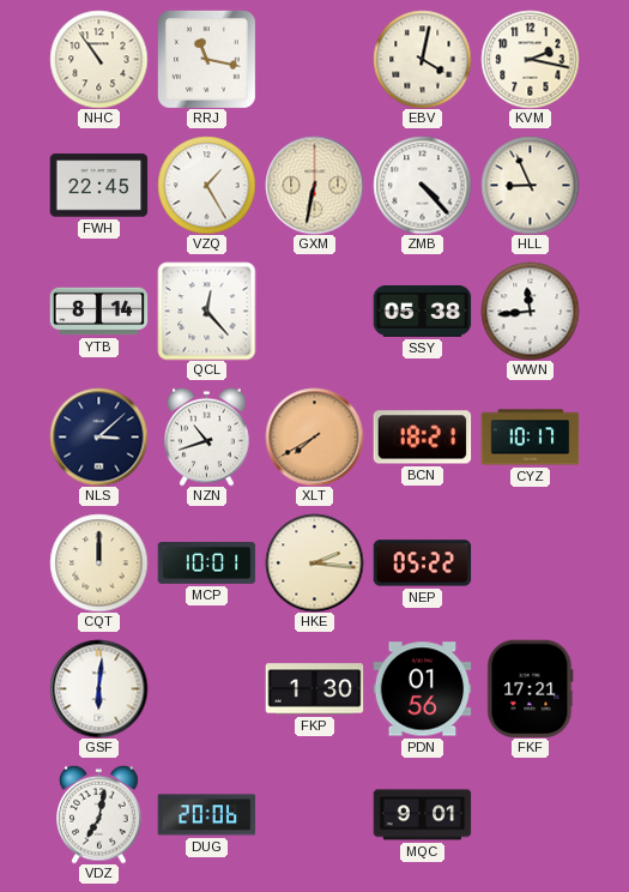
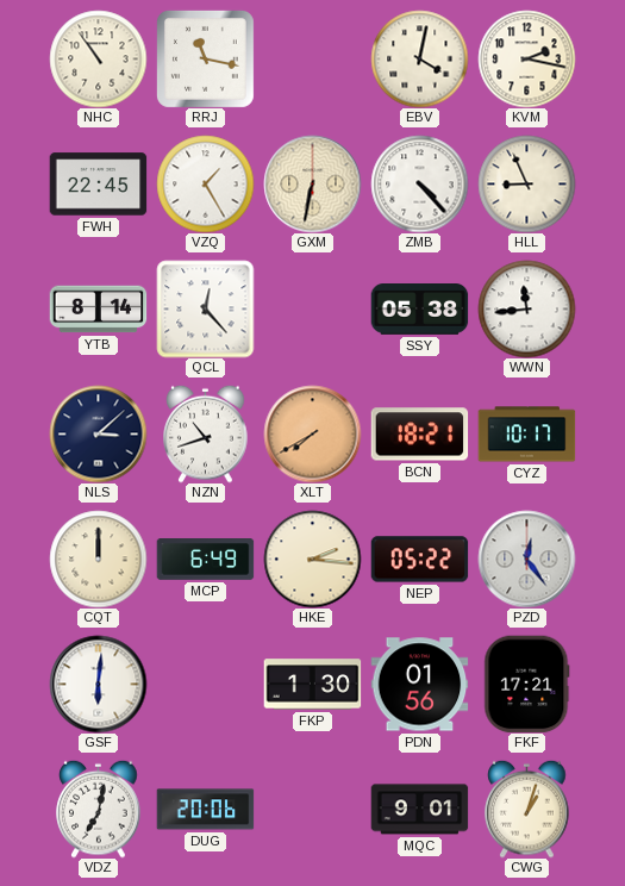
MCP: 10:01 -> 6:49
PZD: none -> 12:24
CWG: none -> 1:03
